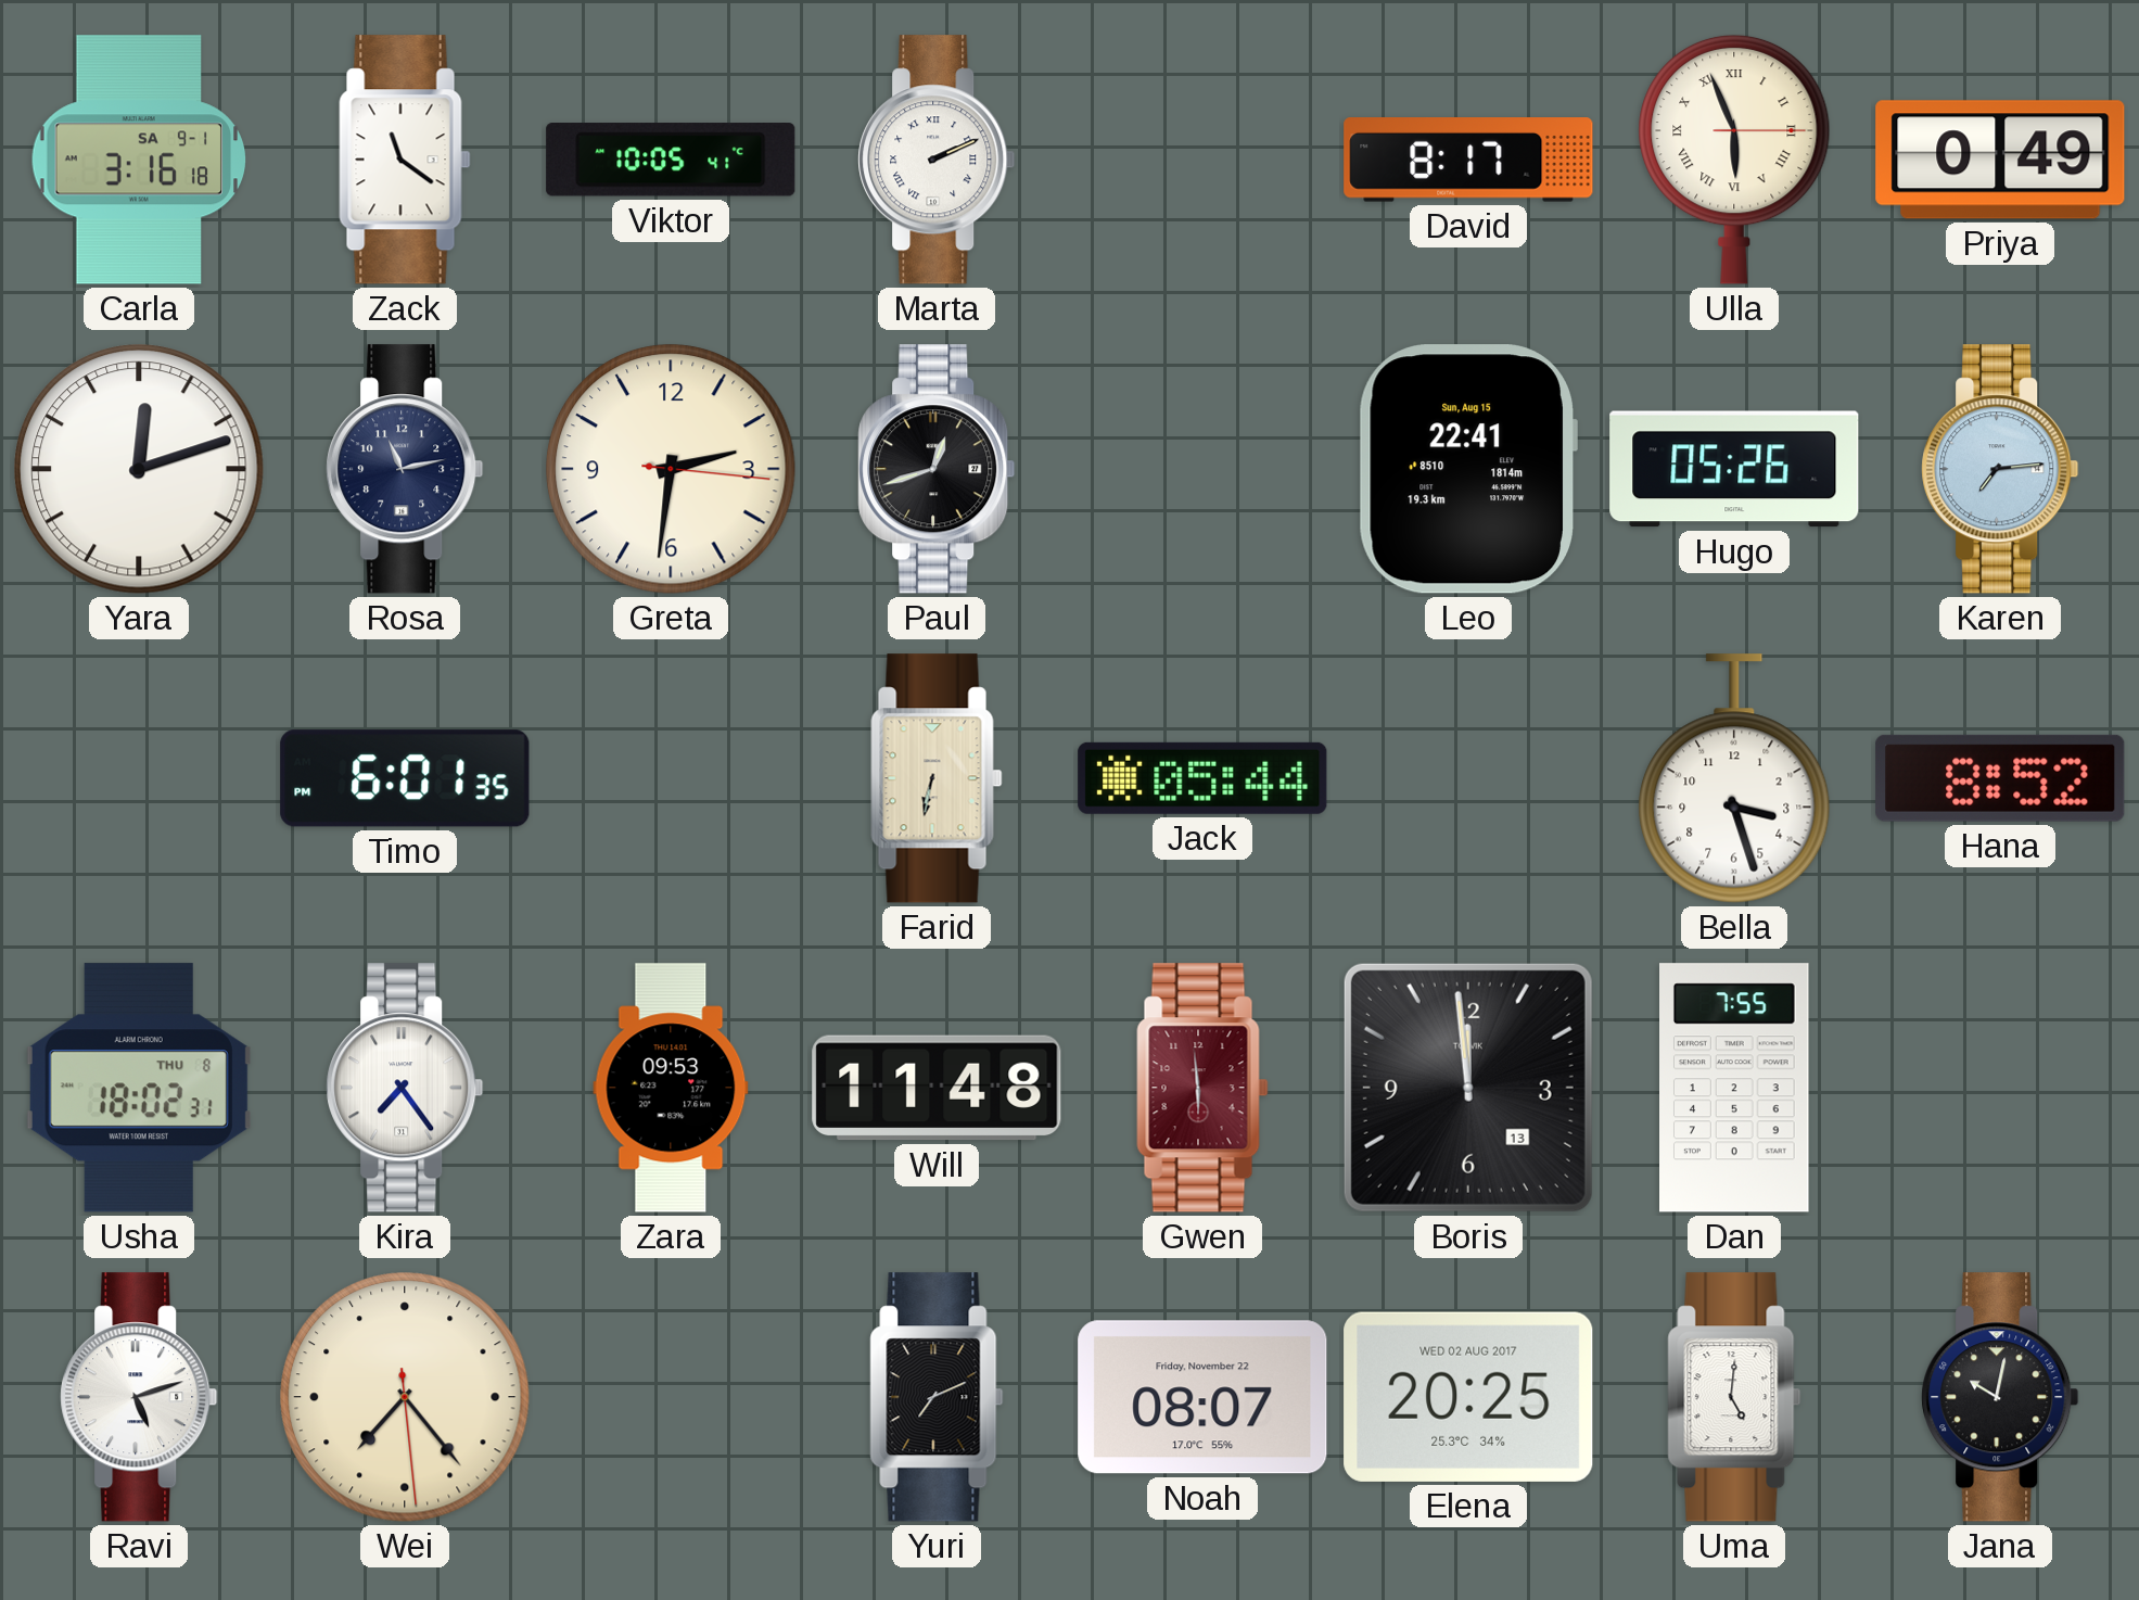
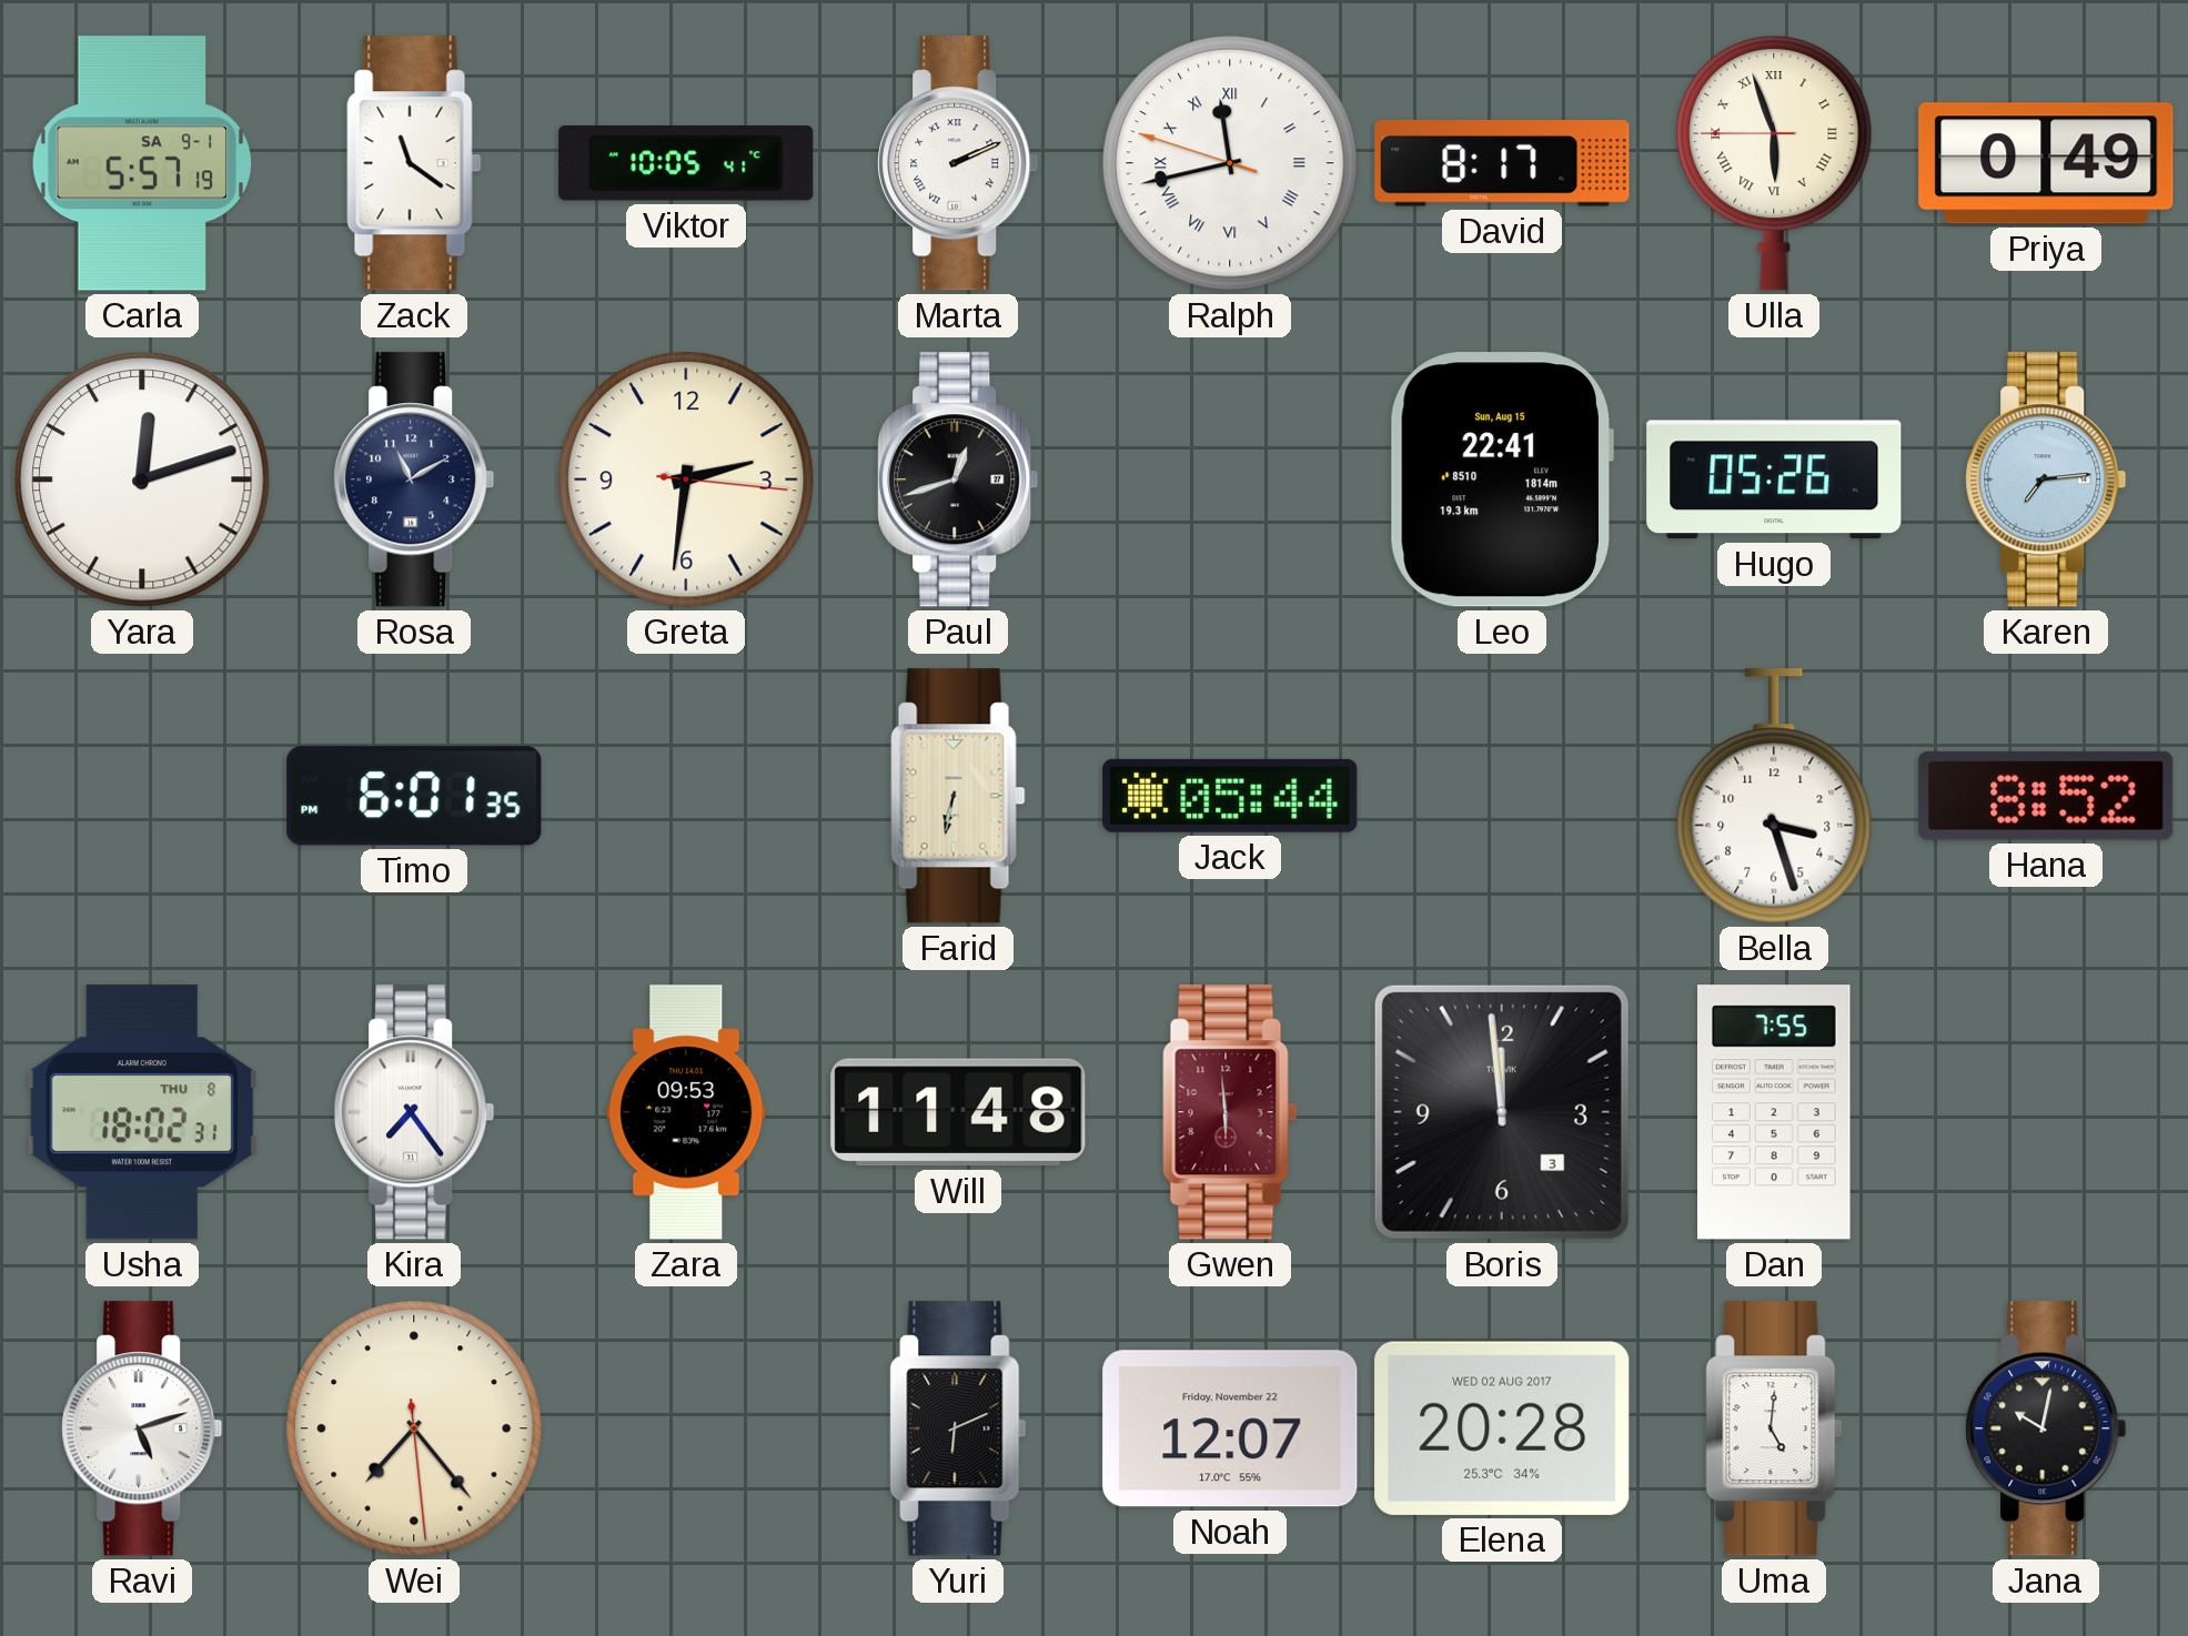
Carla: 3:16 -> 5:57
Ralph: none -> 11:42
Ulla: 5:56:15 -> 5:56:45
Rosa: 11:13 -> 11:10
Boris date: 13 -> 3
Yuri: 7:11 -> 6:11
Noah: 08:07 -> 12:07
Elena: 20:25 -> 20:28
